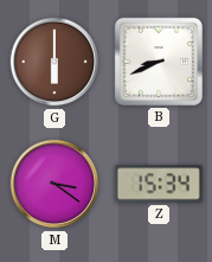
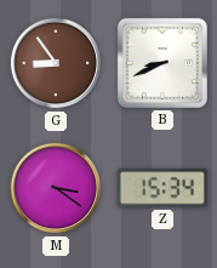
G: 6:00 -> 8:54
